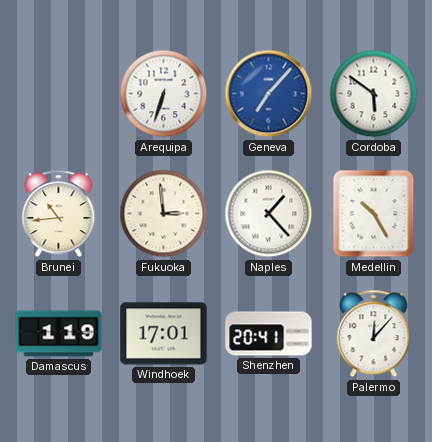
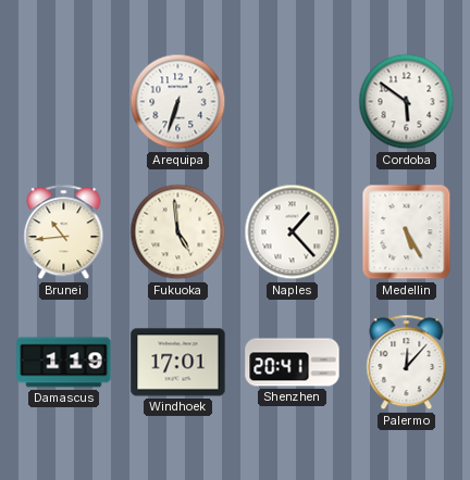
Geneva: 7:07 -> none
Fukuoka: 2:59 -> 4:59
Medellin: 10:25 -> 5:25
